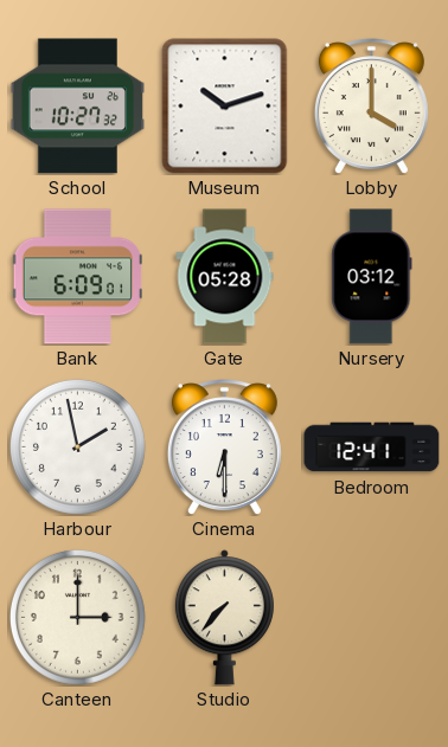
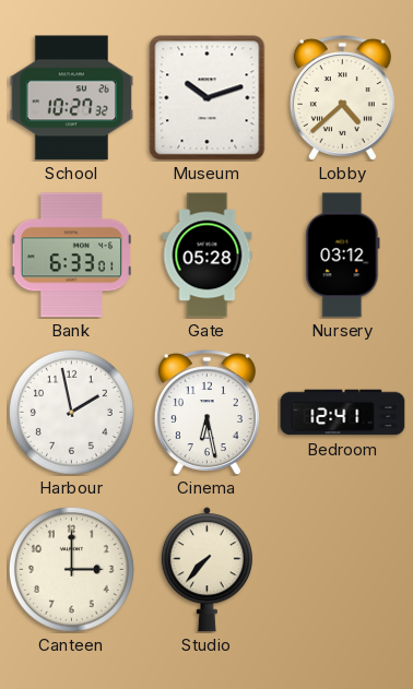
Lobby: 4:00 -> 4:38
Bank: 6:09 -> 6:33
Cinema: 6:30 -> 6:28
